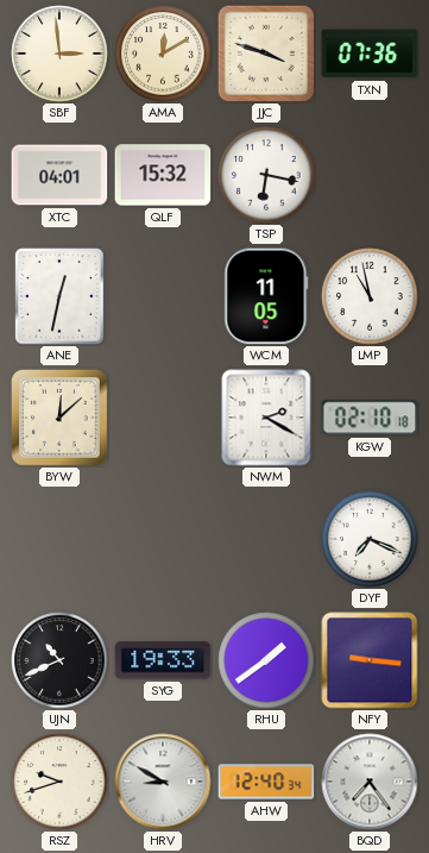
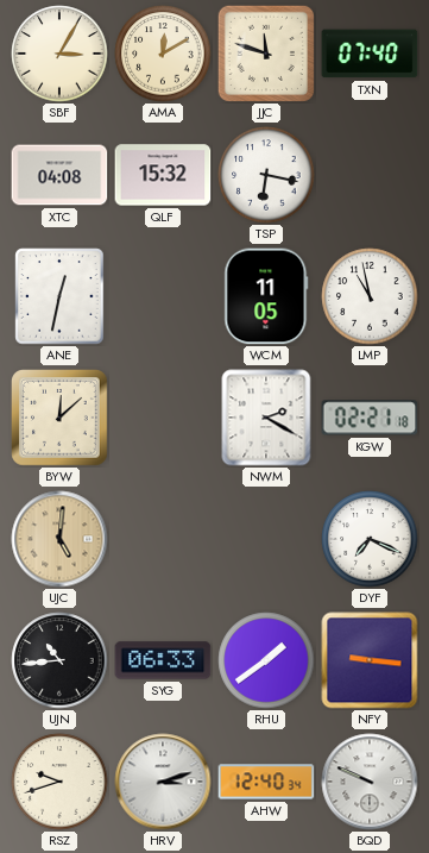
SBF: 2:59 -> 3:05
JJC: 3:48 -> 11:48
TXN: 07:36 -> 07:40
XTC: 04:01 -> 04:08
KGW: 02:10 -> 02:21
UJC: none -> 5:01
UJN: 10:41 -> 10:44
SYG: 19:33 -> 06:33
HRV: 8:50 -> 3:12
BQD: 7:24 -> 9:49
